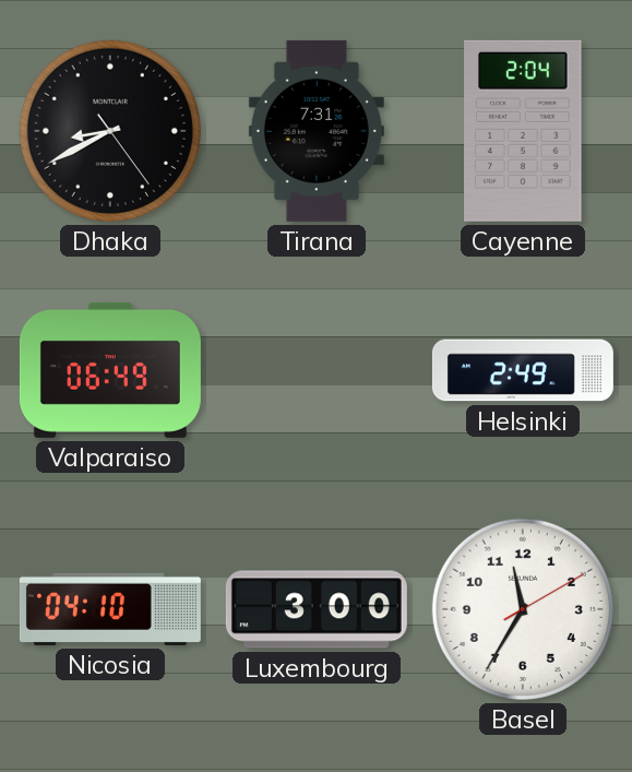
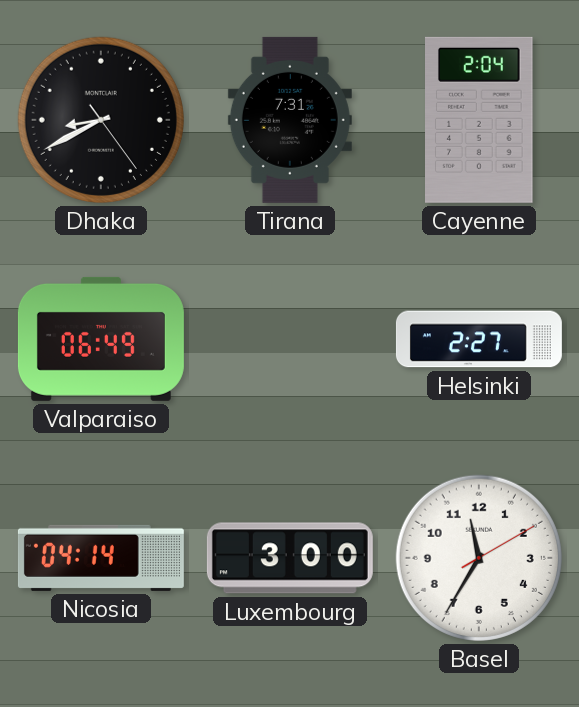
Helsinki: 2:49 -> 2:27
Nicosia: 04:10 -> 04:14
